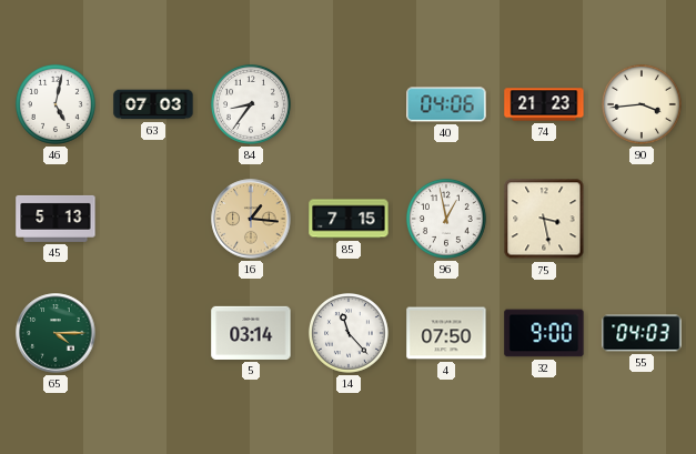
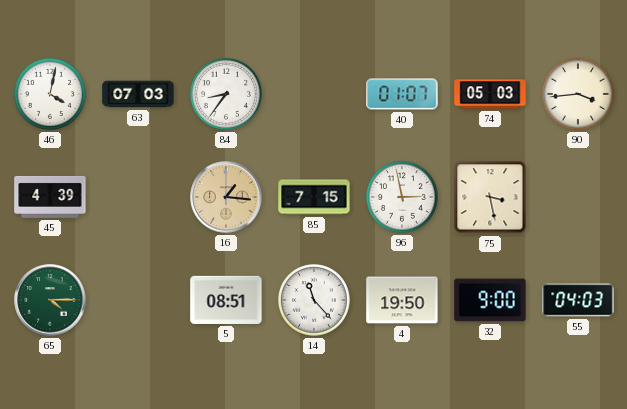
46: 5:02 -> 4:02
40: 04:06 -> 01:07
74: 21:23 -> 05:03
45: 5:13 -> 4:39
96: 12:58 -> 2:58
5: 03:14 -> 08:51
4: 07:50 -> 19:50
